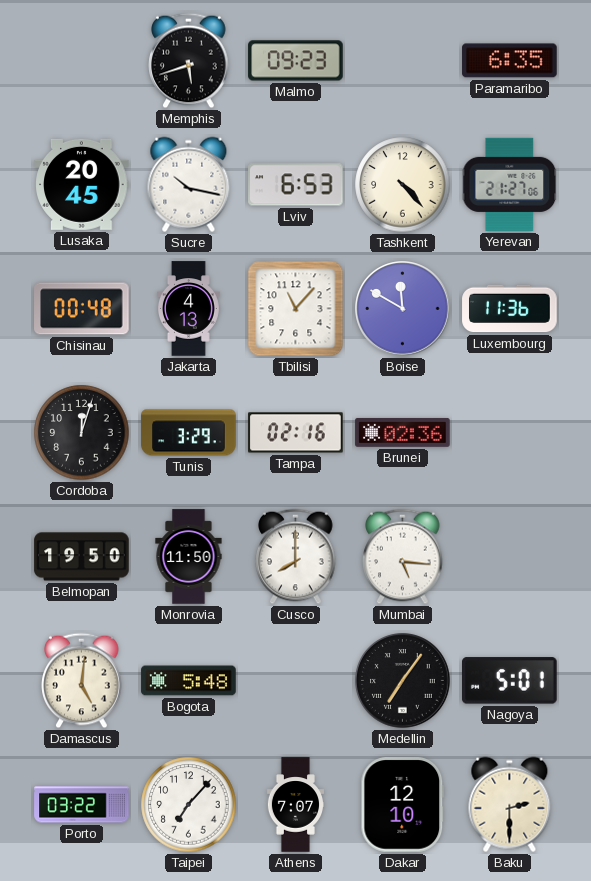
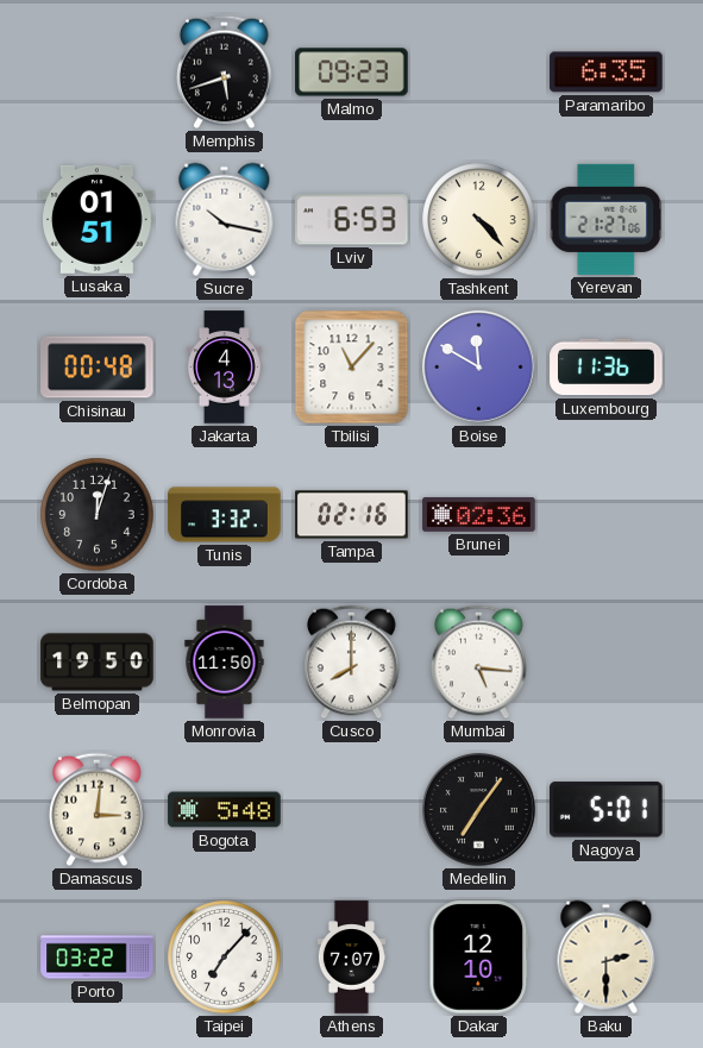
Lusaka: 20:45 -> 01:51
Tunis: 3:29 -> 3:32
Damascus: 5:01 -> 3:01
